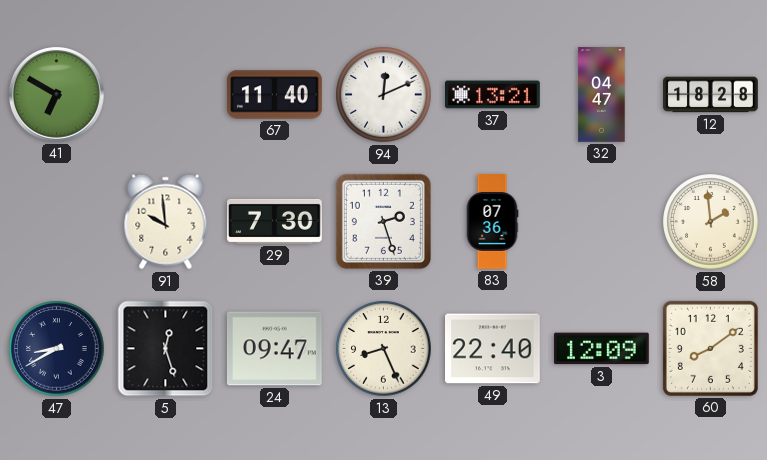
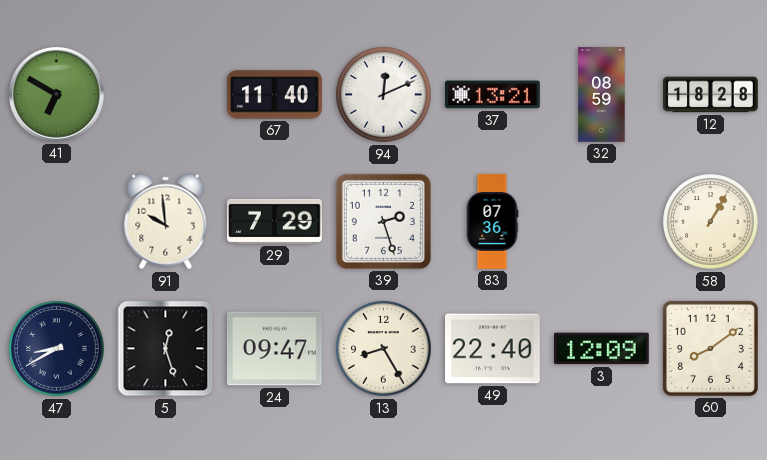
32: 04:47 -> 08:59
29: 7:30 -> 7:29
58: 1:59 -> 1:05
13: 8:26 -> 8:25
